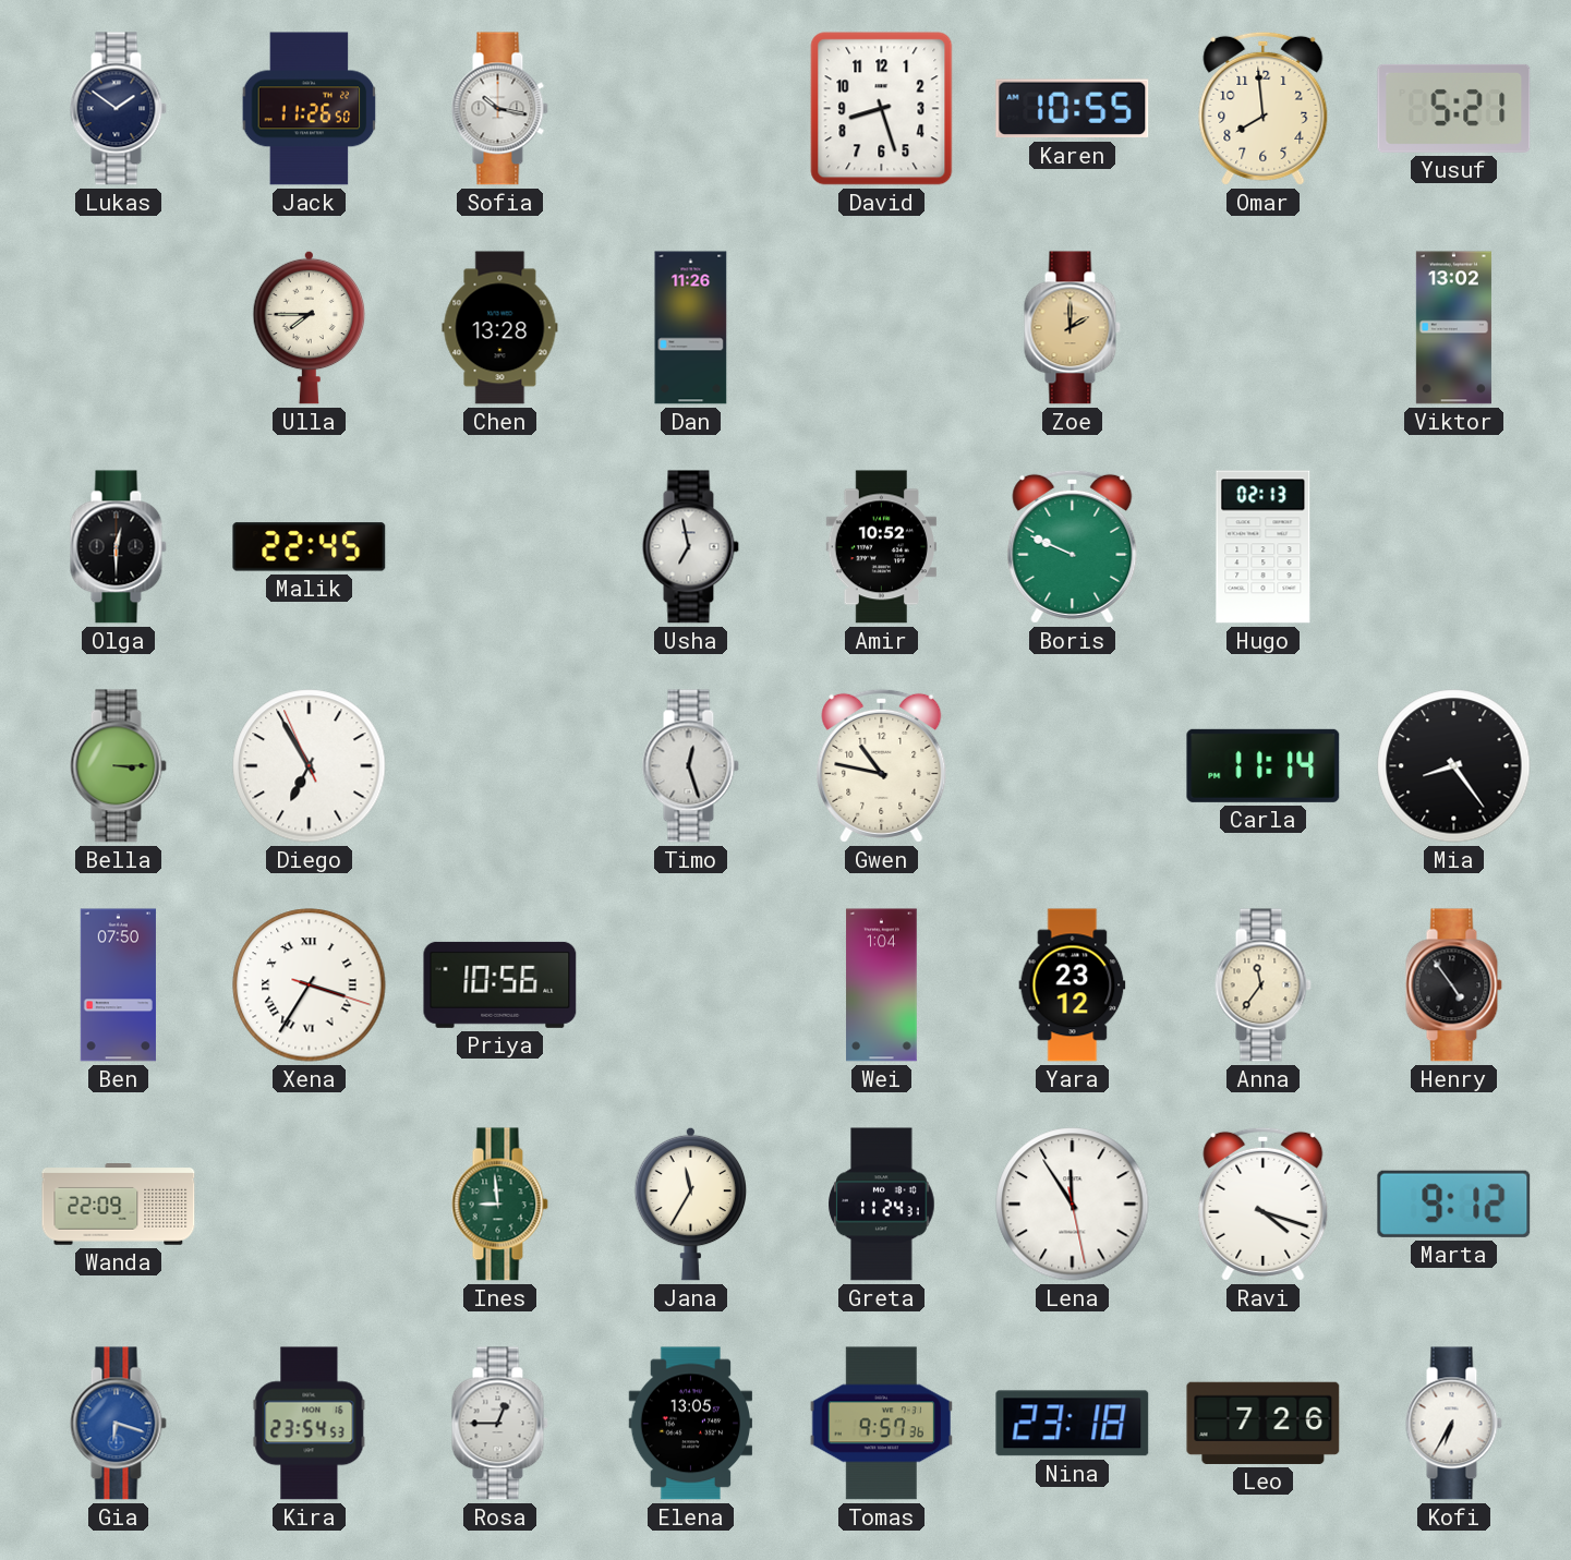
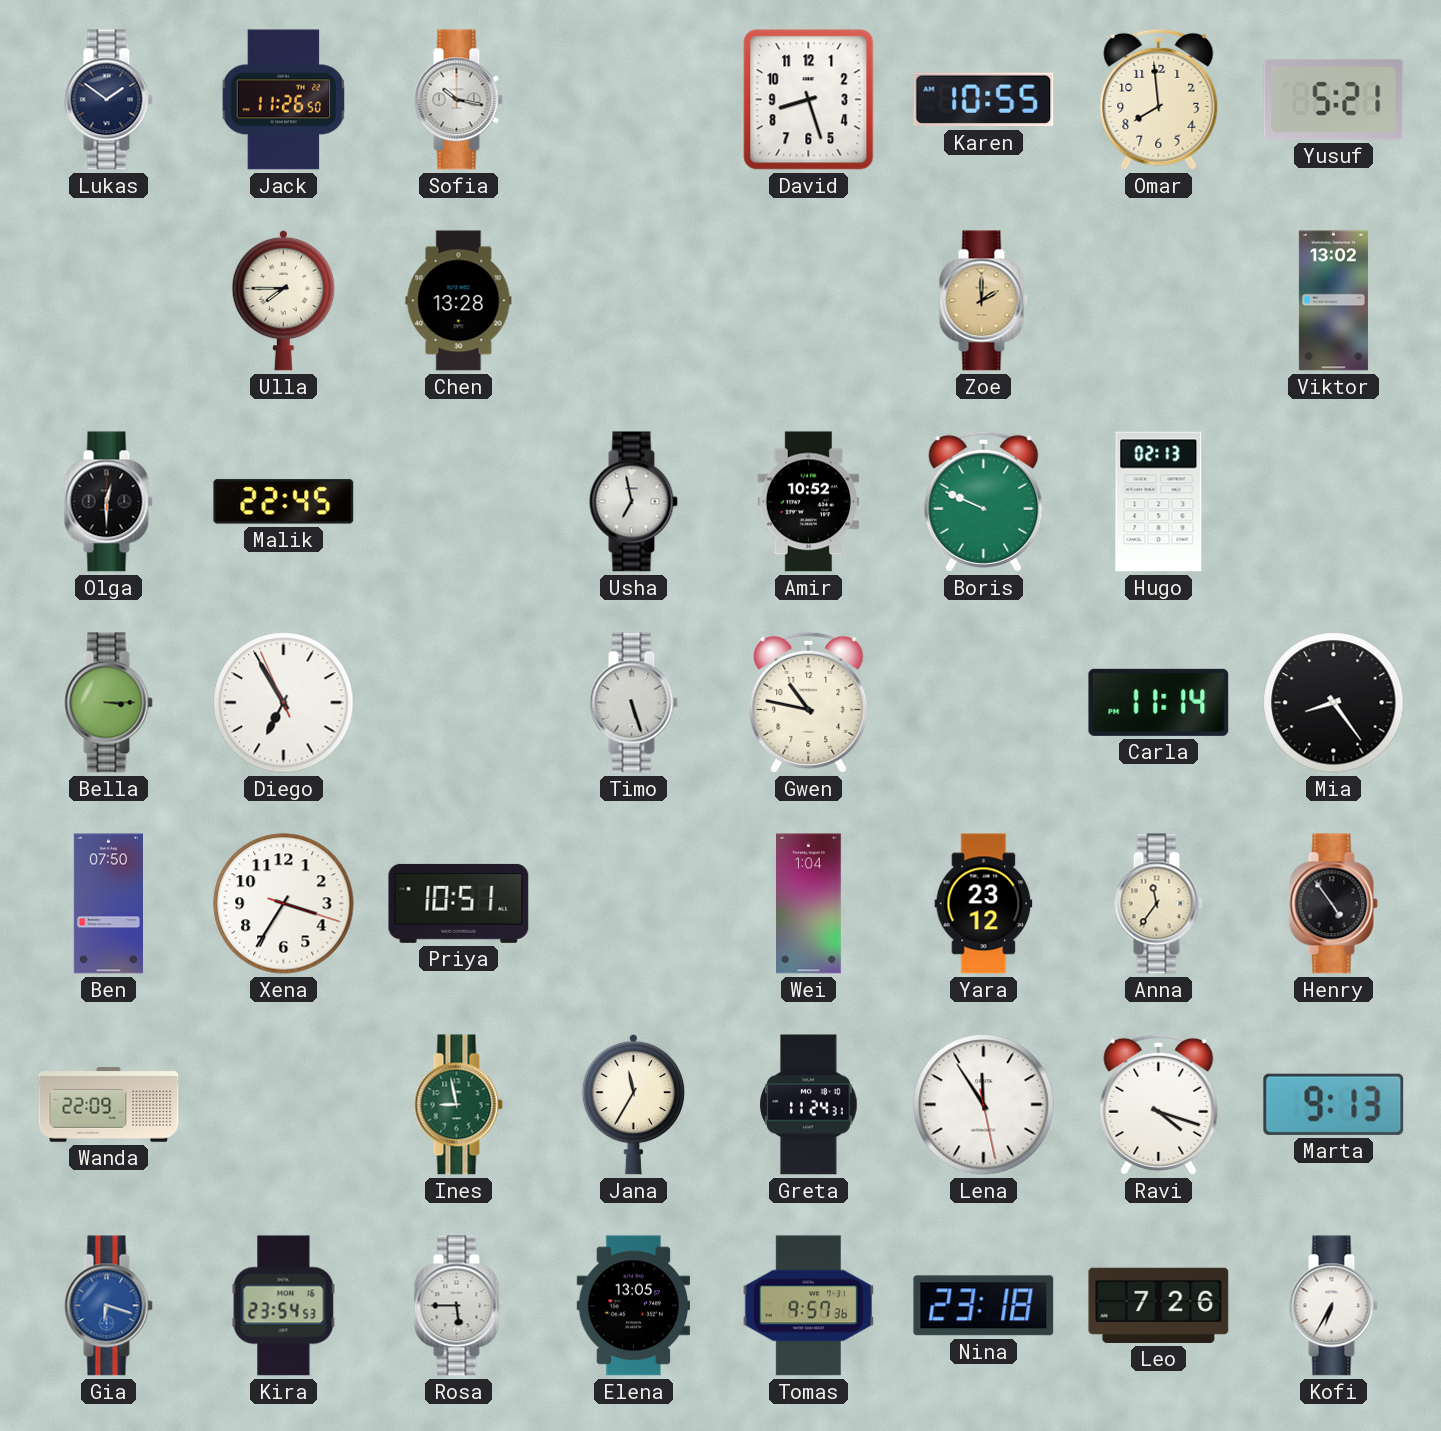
Dan: 11:26 -> none
Timo: 12:27 -> 5:27
Xena numerals: Roman -> Arabic
Priya: 10:56 -> 10:51
Ines: 8:59 -> 8:58
Marta: 9:12 -> 9:13
Rosa: 12:45 -> 5:45
